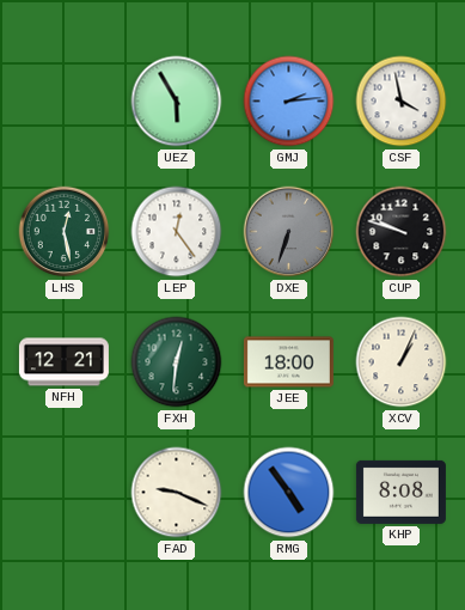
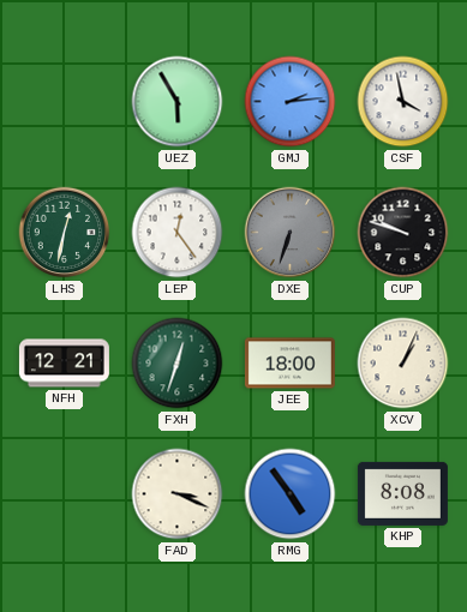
LHS: 12:28 -> 12:32
FXH: 12:31 -> 12:33
FAD: 9:19 -> 3:19
